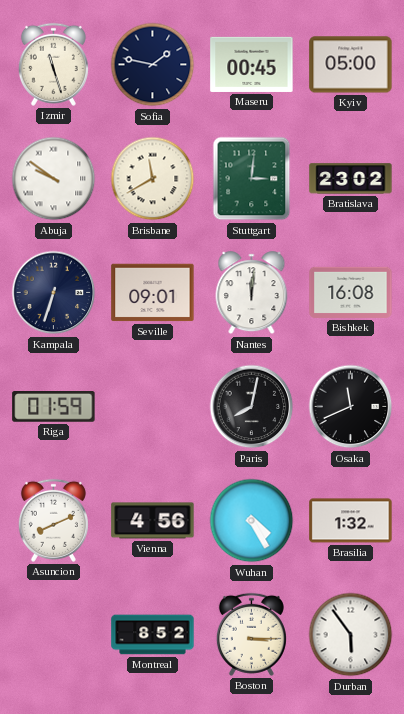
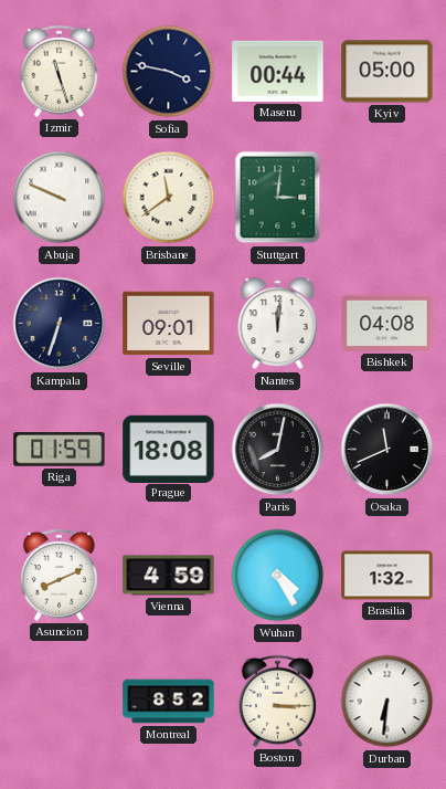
Sofia: 1:47 -> 3:47
Maseru: 00:45 -> 00:44
Abuja: 9:51 -> 9:49
Brisbane: 11:40 -> 11:39
Bratislava: 23:02 -> none
Bishkek: 16:08 -> 04:08
Prague: none -> 18:08
Vienna: 4:56 -> 4:59
Durban: 5:54 -> 6:31
